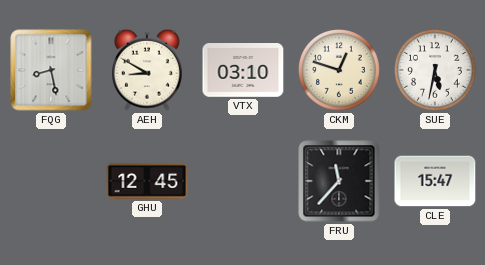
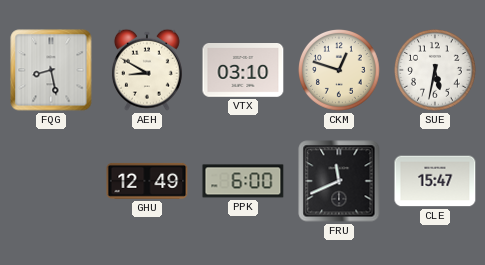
GHU: 12:45 -> 12:49
PPK: none -> 6:00
FRU: 11:37 -> 11:41
